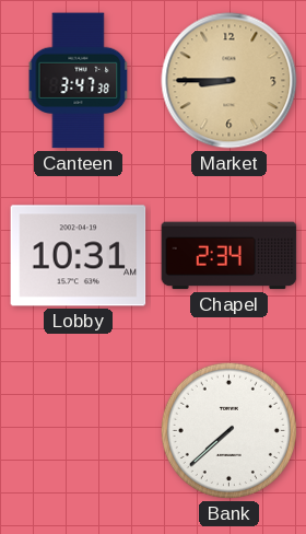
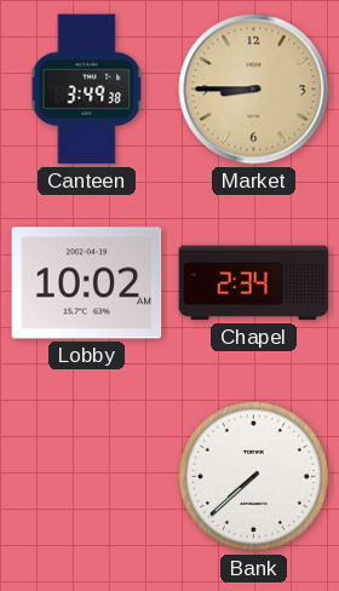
Canteen: 3:47 -> 3:49
Lobby: 10:31 -> 10:02
